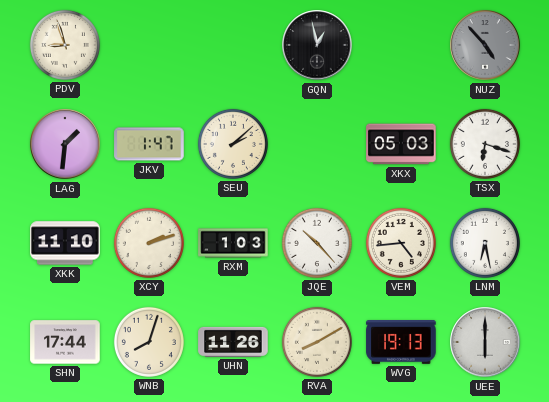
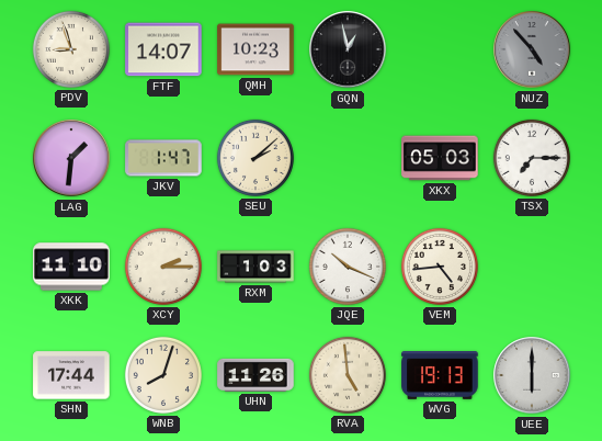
FTF: none -> 14:07
QMH: none -> 10:23
TSX: 6:18 -> 7:15
XCY: 2:12 -> 2:15
JQE: 10:23 -> 10:19
LNM: 6:28 -> none
RVA: 8:10 -> 4:59
